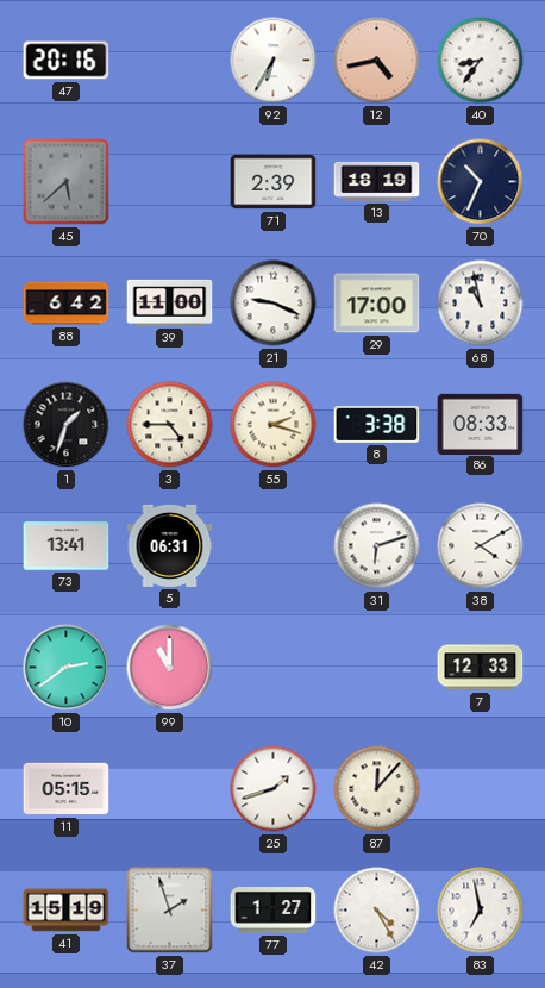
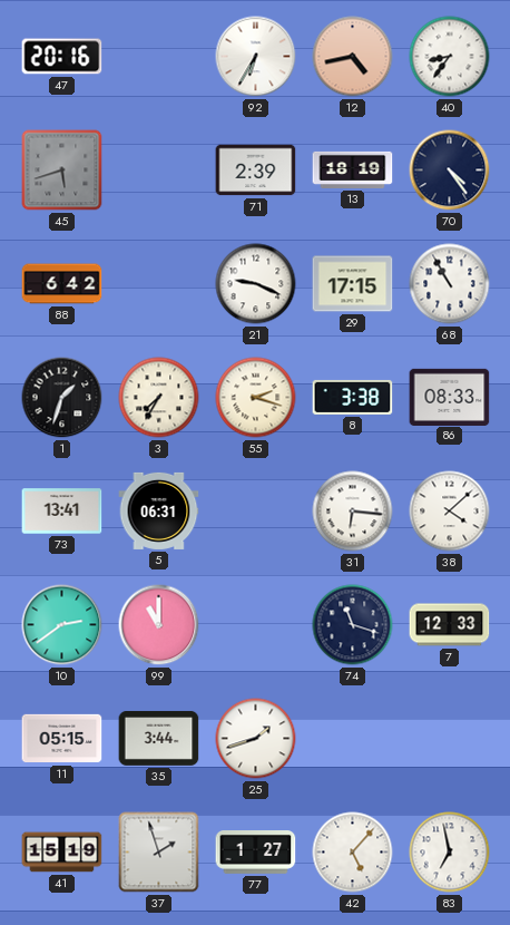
45: 5:38 -> 5:42
70: 10:34 -> 4:24
39: 11:00 -> none
29: 17:00 -> 17:15
68: 10:58 -> 10:55
3: 4:45 -> 7:35
31: 6:12 -> 6:16
38: 4:10 -> 4:08
74: none -> 11:18
35: none -> 3:44
87: 12:07 -> none
42: 4:25 -> 5:07
